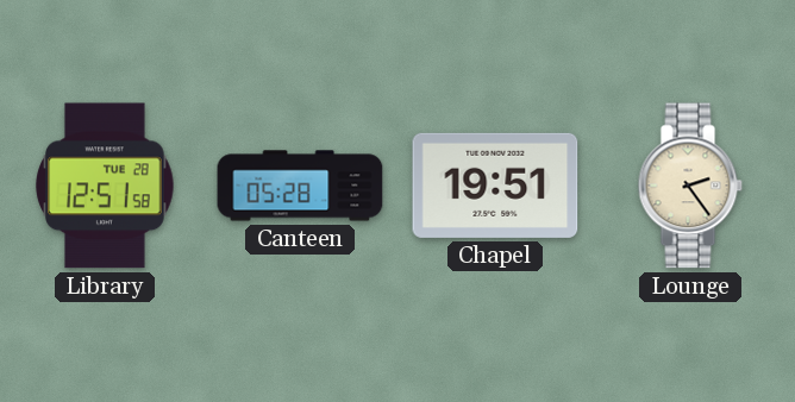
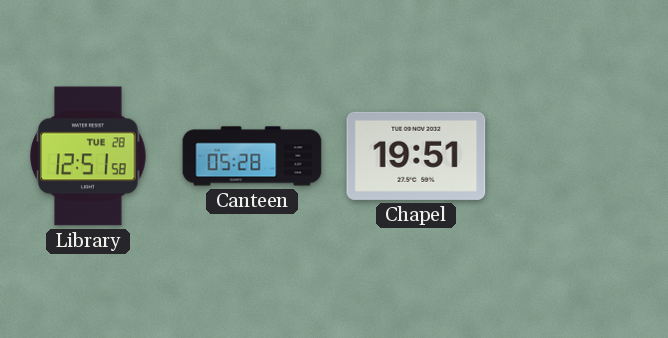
Lounge: 2:24 -> none
